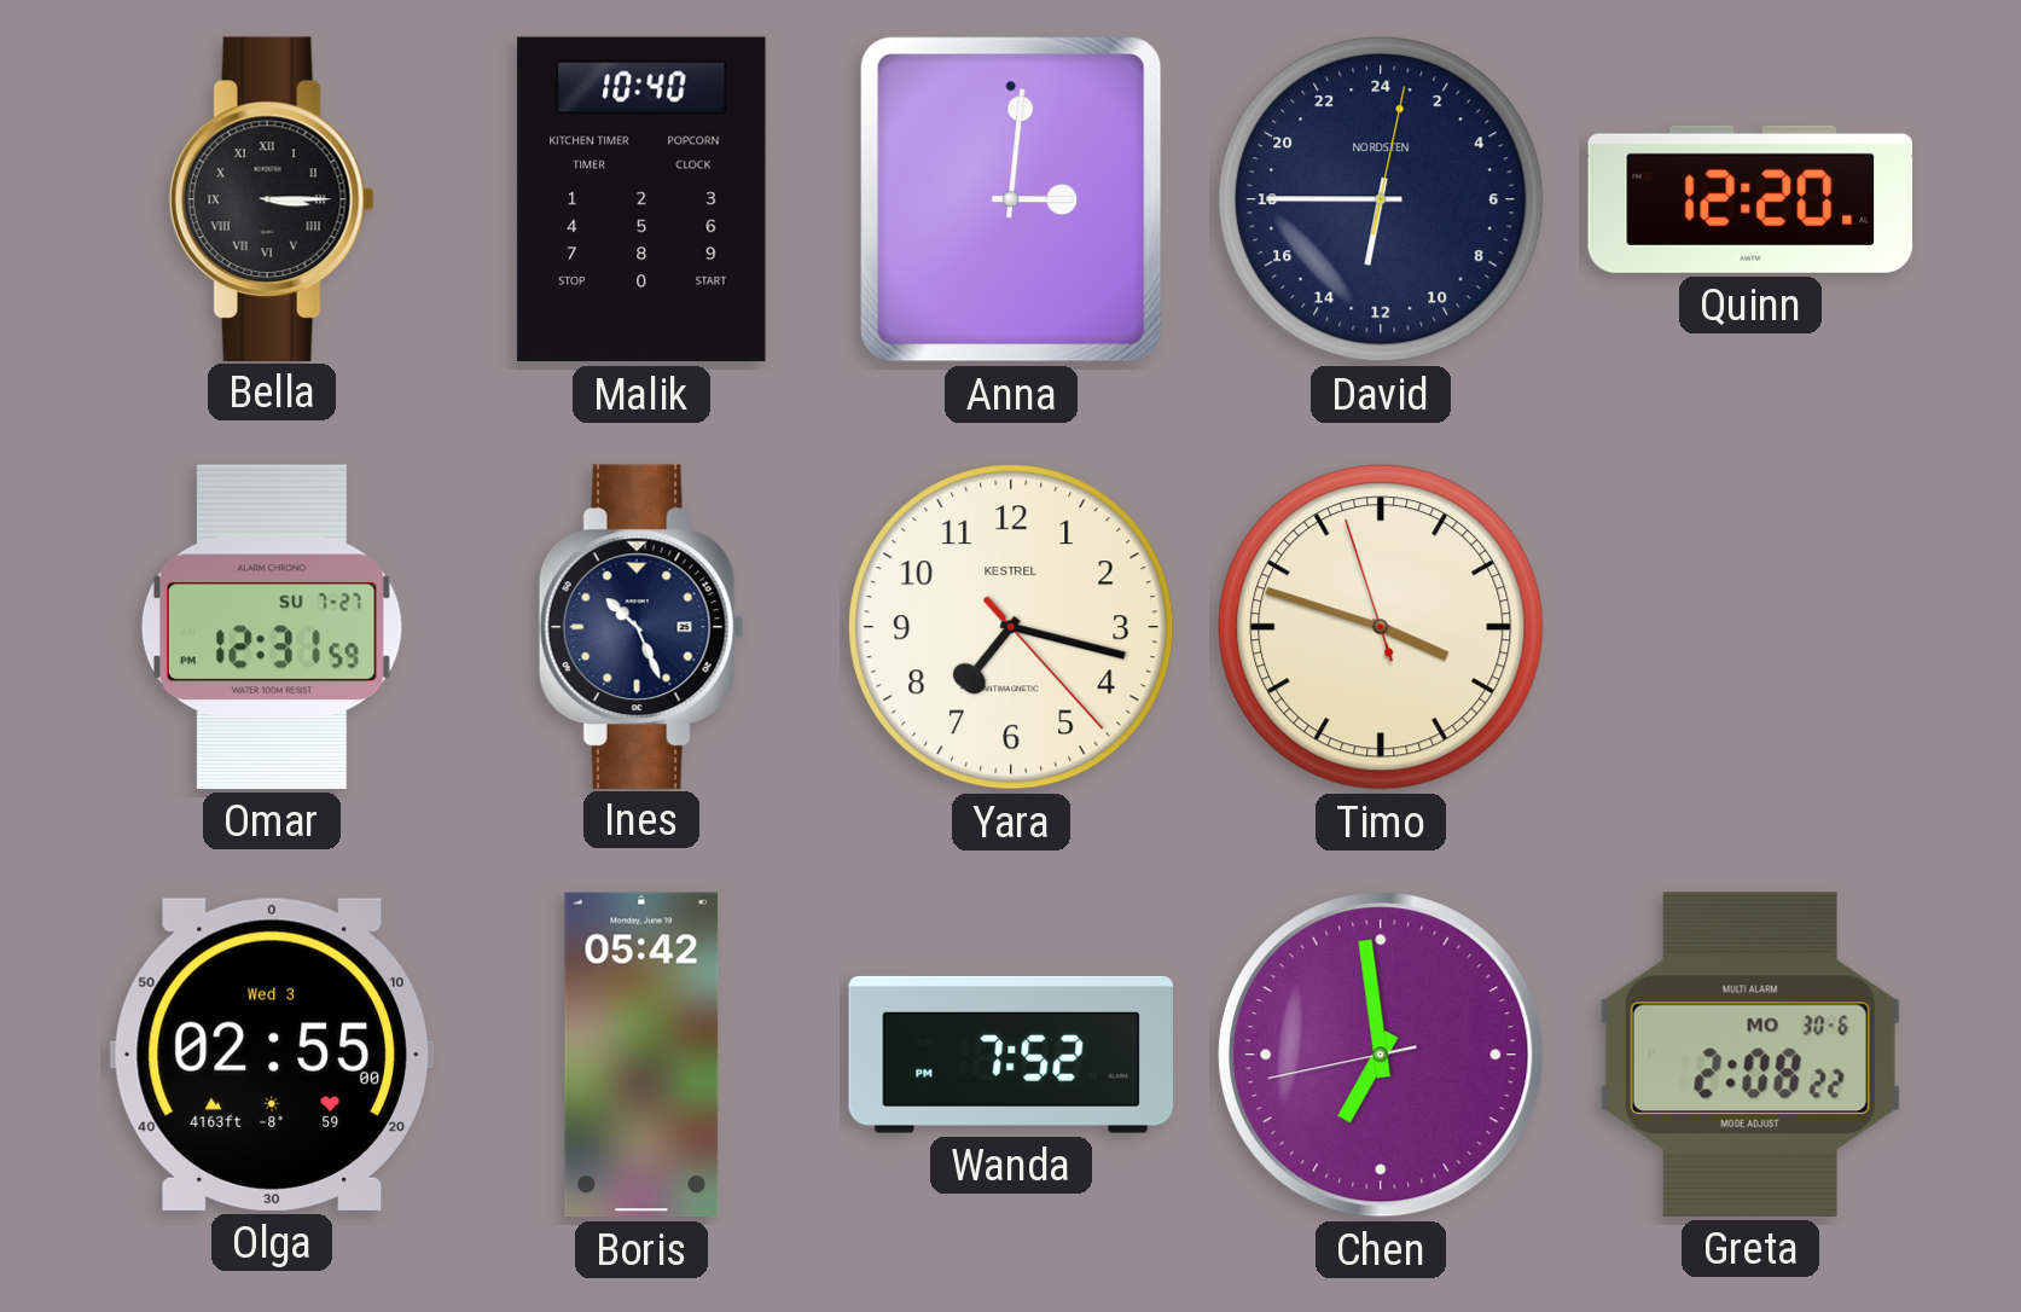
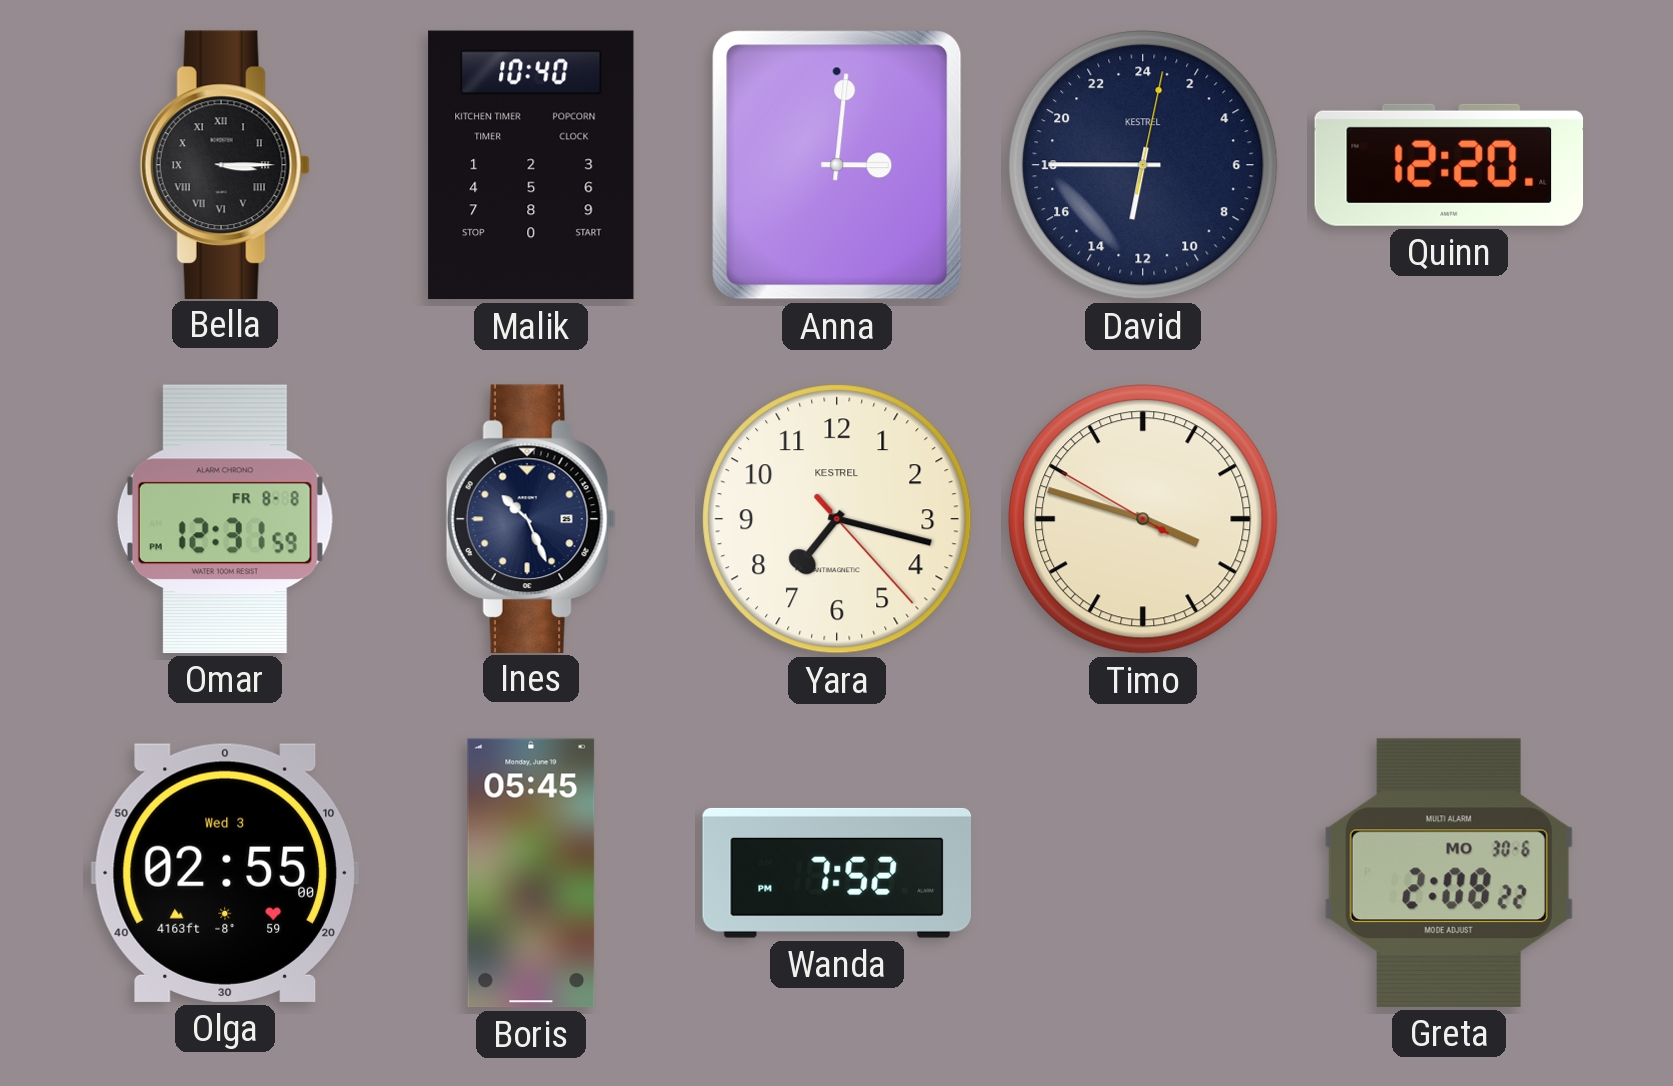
David brand: NORDSTEN -> KESTREL
Omar date: SU 7-27 -> FR 8-8
Timo: 3:47:57 -> 3:47:50
Boris: 05:42 -> 05:45
Chen: 6:58 -> none
